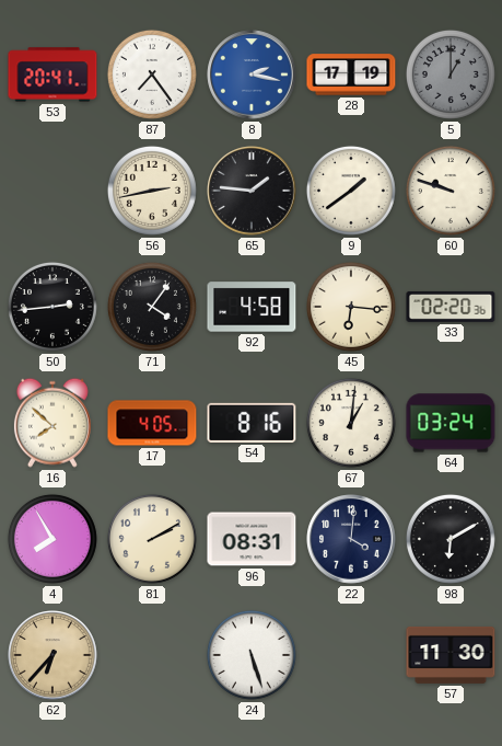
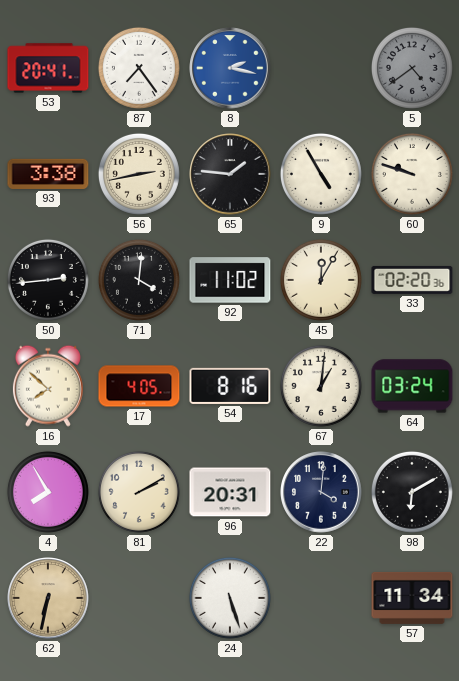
28: 17:19 -> none
5: 1:00 -> 4:39
93: none -> 3:38
9: 1:39 -> 4:55
71: 4:06 -> 4:01
92: 4:58 -> 11:02
45: 6:16 -> 12:05
96: 08:31 -> 20:31
62: 6:37 -> 6:32
57: 11:30 -> 11:34
